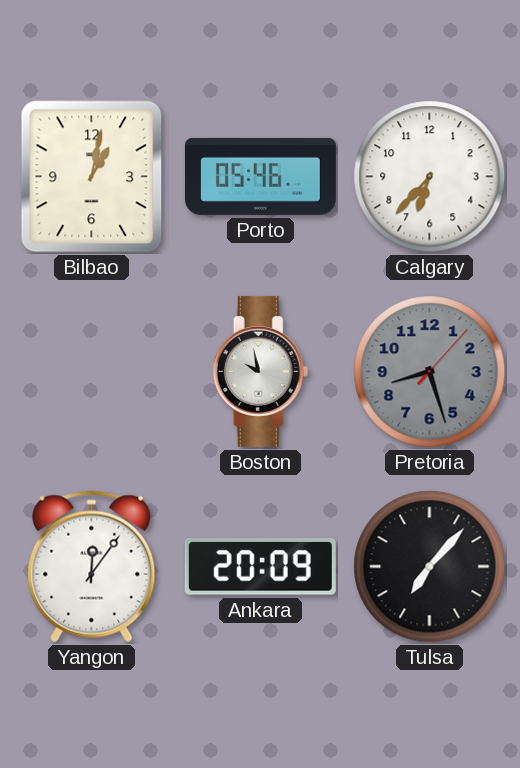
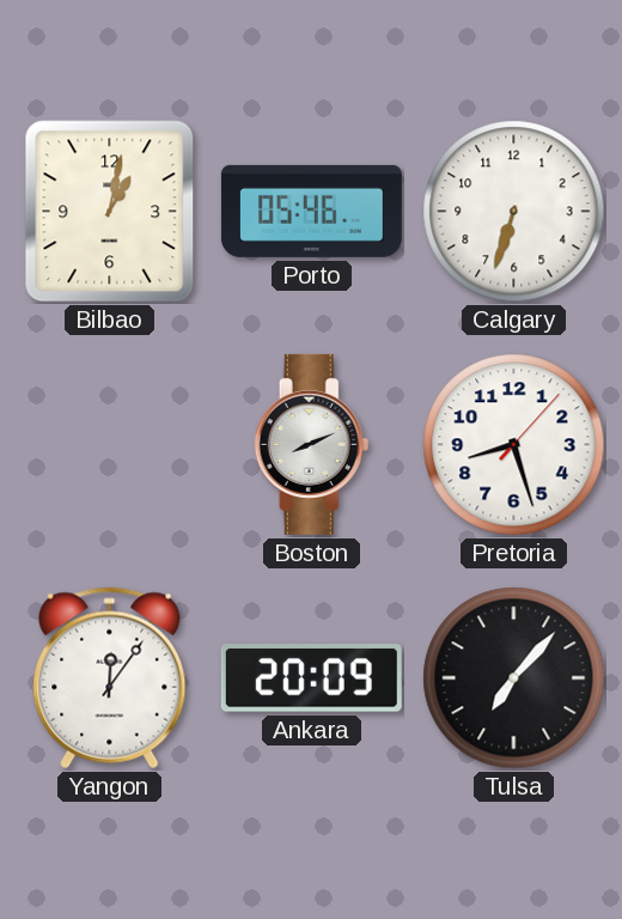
Calgary: 6:37 -> 6:33
Boston: 9:58 -> 8:11
Pretoria dial: grey -> white
